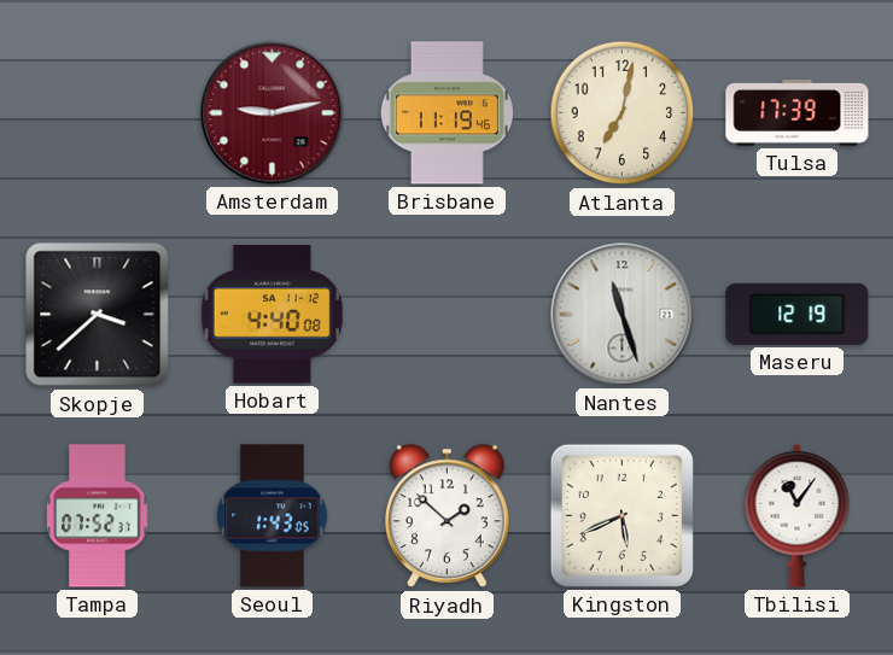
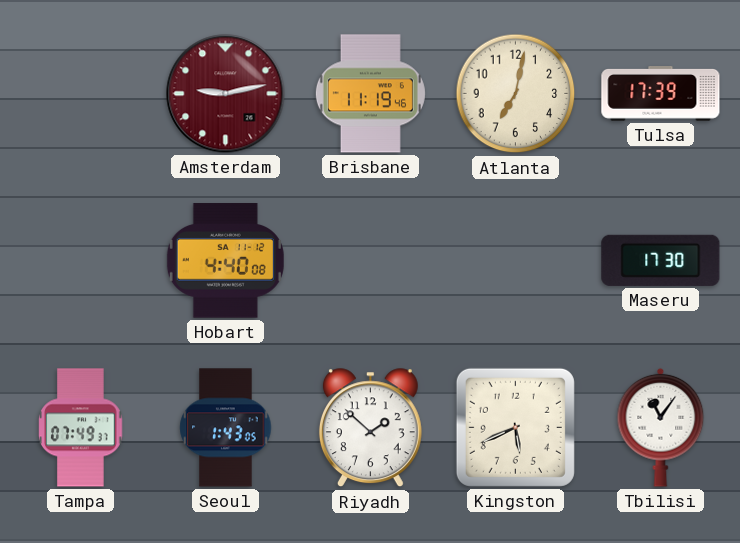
Skopje: 3:38 -> none
Nantes: 11:27 -> none
Maseru: 12:19 -> 17:30
Tampa: 07:52 -> 07:49
